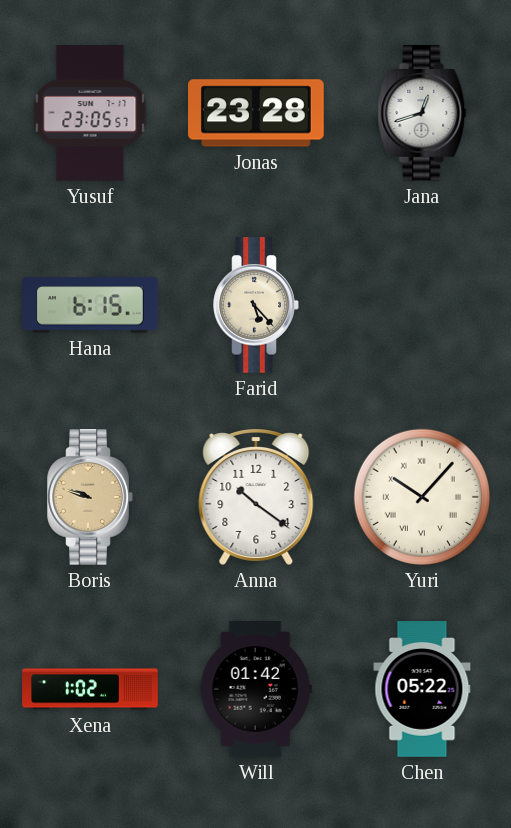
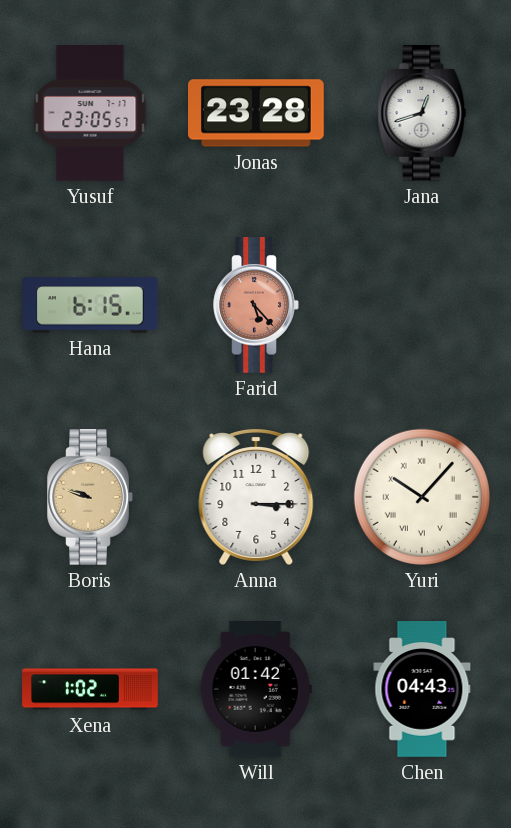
Farid dial: cream -> salmon
Anna: 10:21 -> 3:15
Chen: 05:22 -> 04:43
